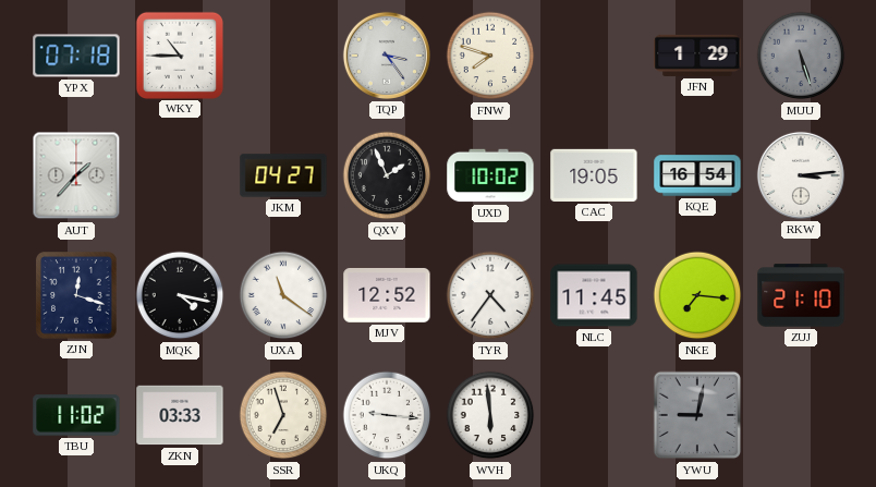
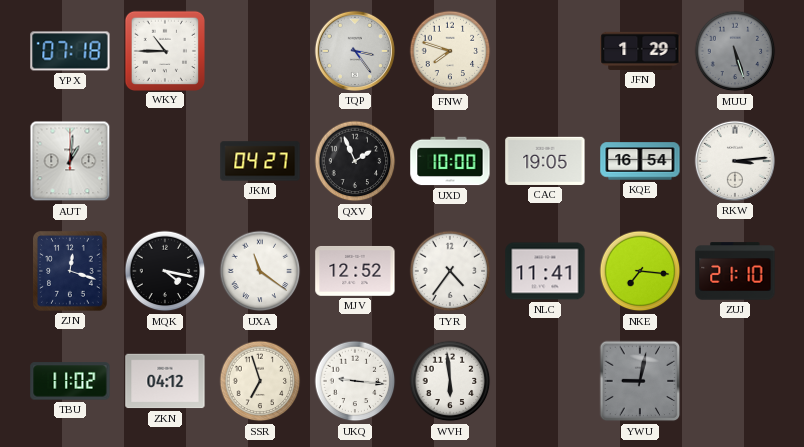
AUT: 1:37 -> 1:01
UXD: 10:02 -> 10:00
NLC: 11:45 -> 11:41
ZKN: 03:33 -> 04:12
